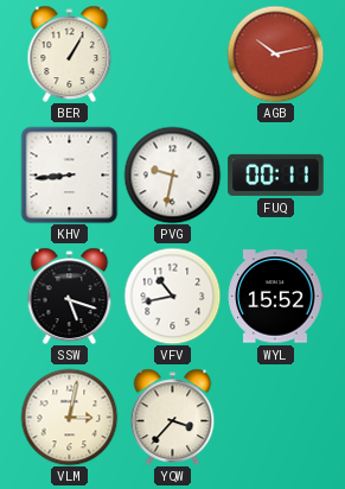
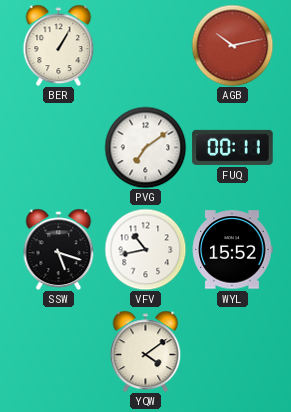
KHV: 8:44 -> none
PVG: 9:32 -> 7:09
VLM: 3:02 -> none
YQW: 3:37 -> 4:09
